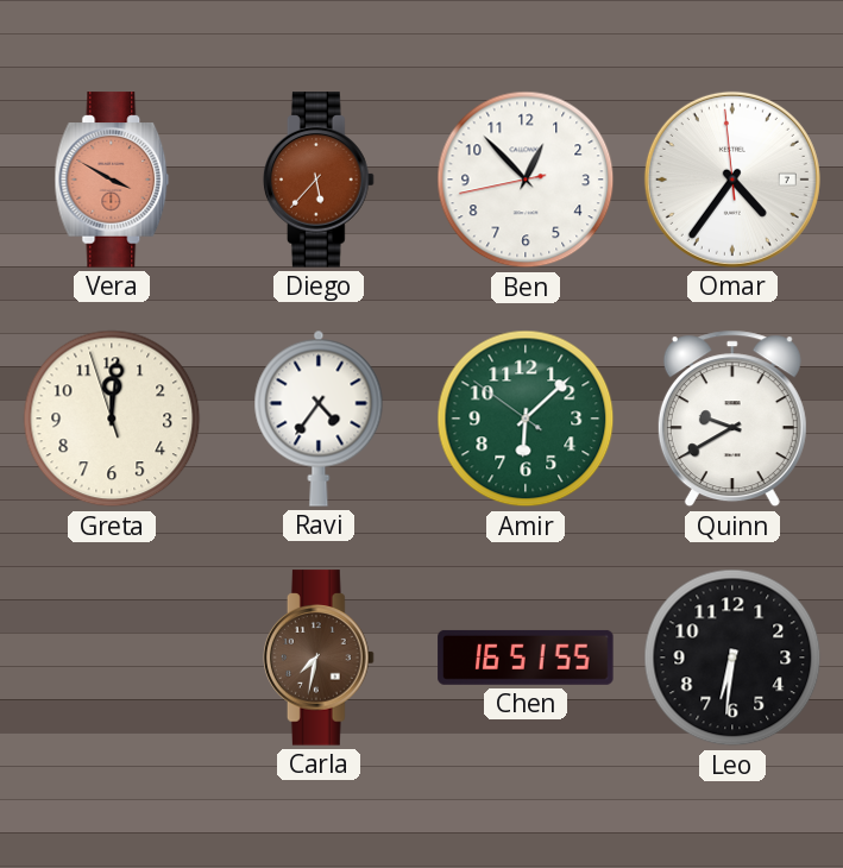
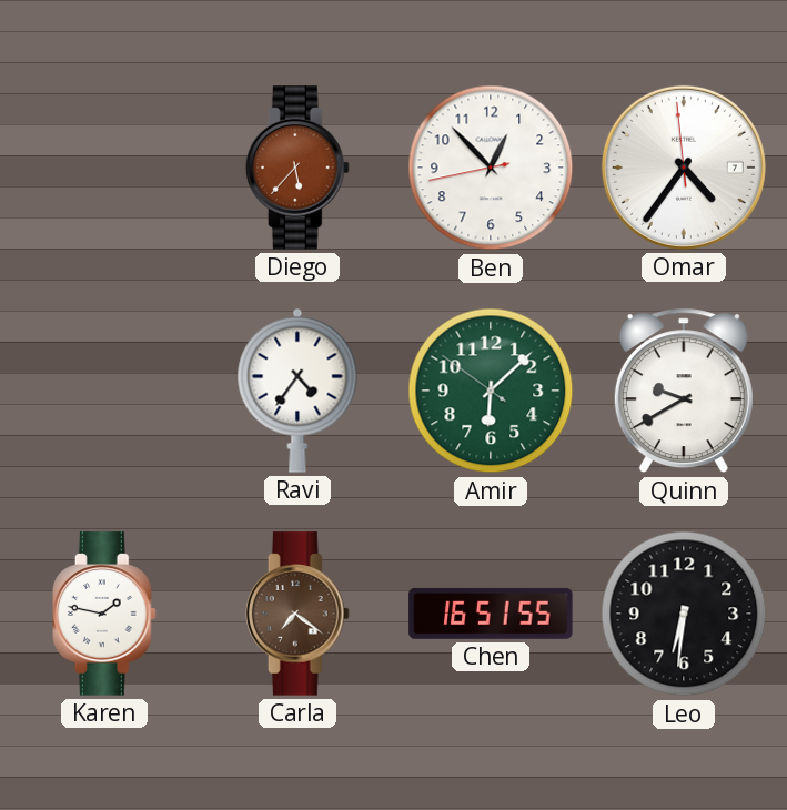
Vera: 3:50 -> none
Greta: 12:00 -> none
Karen: none -> 1:47
Carla: 7:32 -> 7:21
